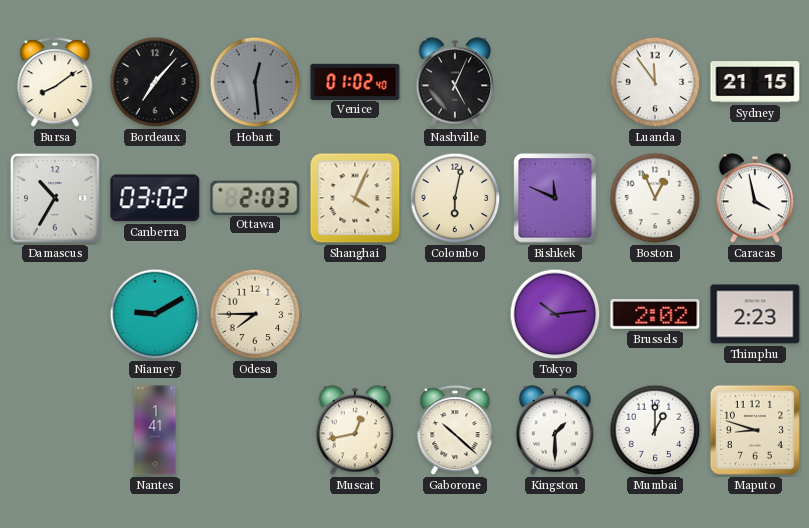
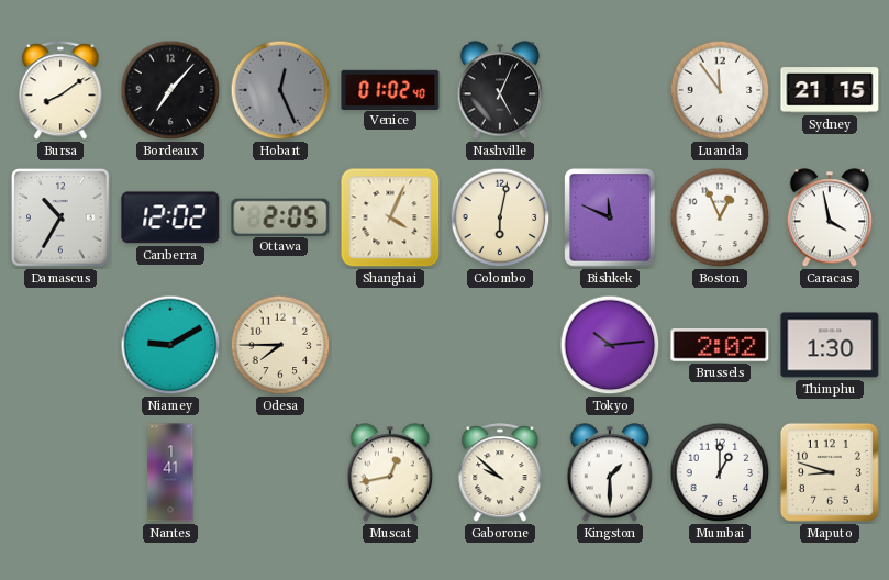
Hobart: 12:29 -> 12:26
Canberra: 03:02 -> 12:02
Ottawa: 2:03 -> 2:05
Thimphu: 2:23 -> 1:30
Gaborone: 10:22 -> 9:52
